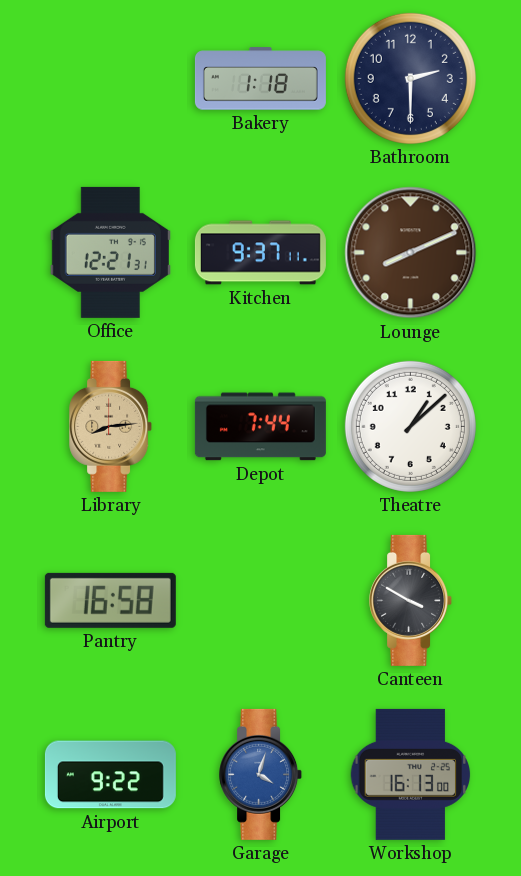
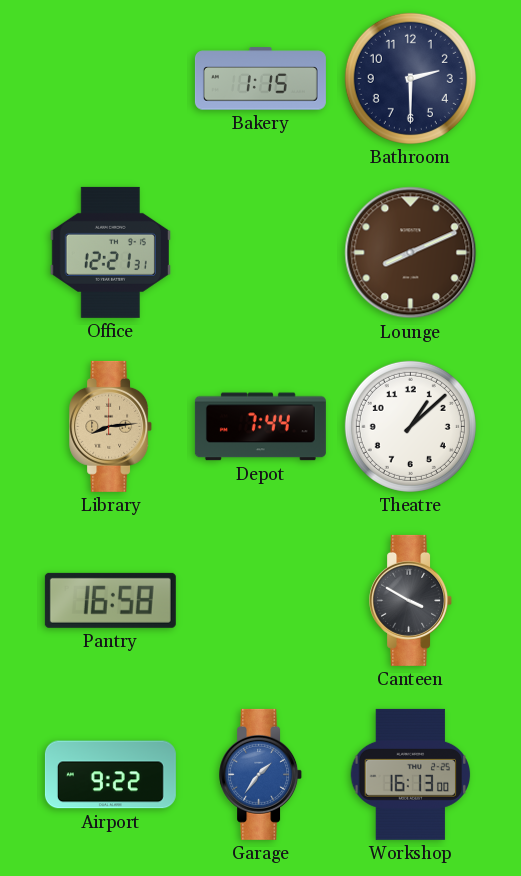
Bakery: 1:18 -> 1:15
Kitchen: 9:37 -> none
Garage: 4:03 -> 1:36
